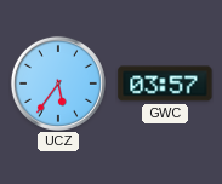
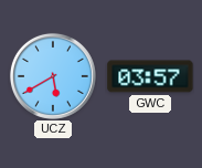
UCZ: 5:36 -> 5:40
